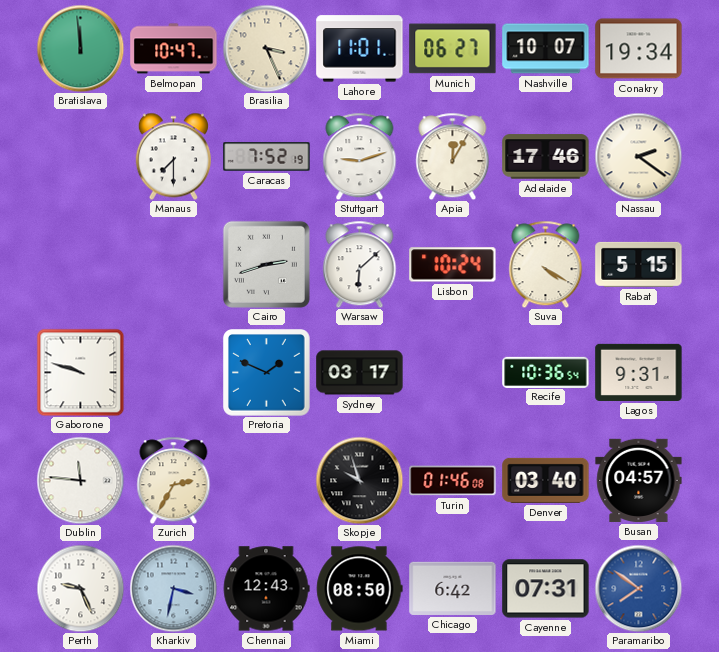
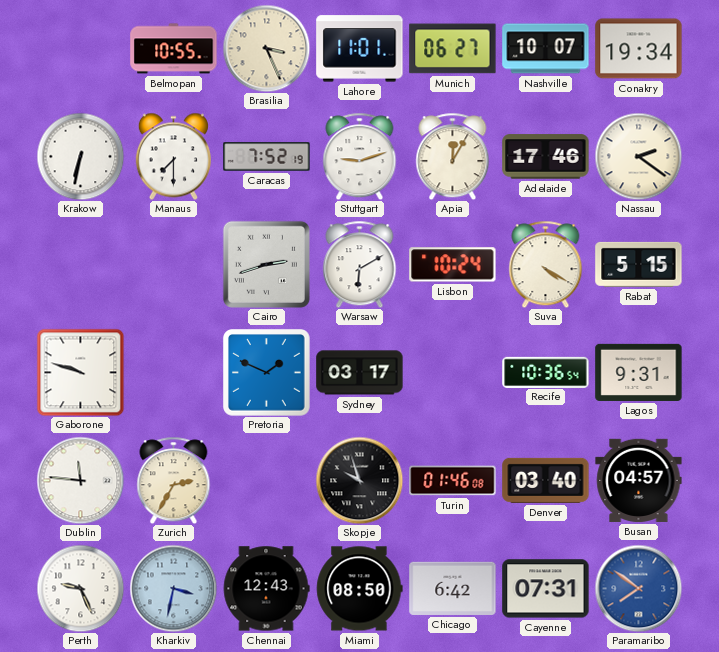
Bratislava: 11:59 -> none
Belmopan: 10:47 -> 10:55
Krakow: none -> 6:32
Warsaw: 6:08 -> 6:10
